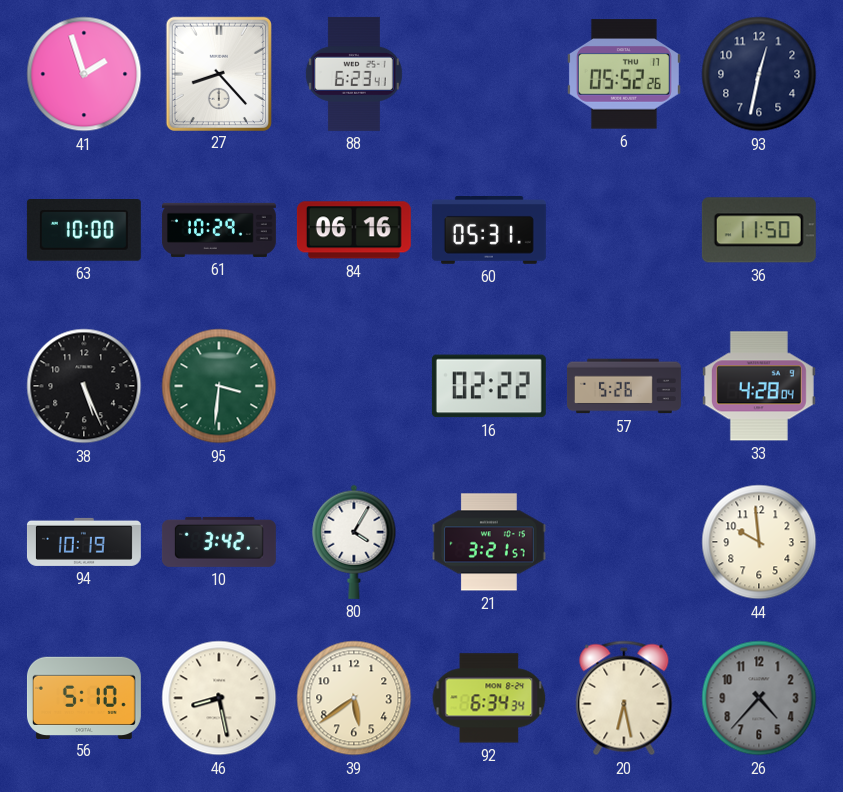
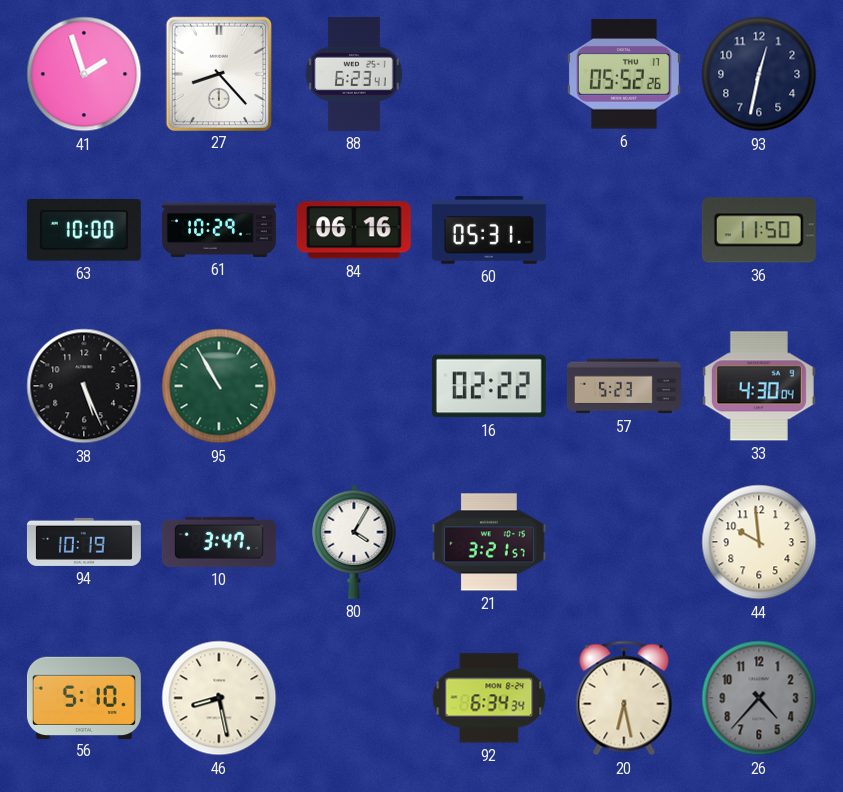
95: 3:31 -> 10:55
57: 5:26 -> 5:23
33: 4:28 -> 4:30
10: 3:42 -> 3:47
39: 5:39 -> none
